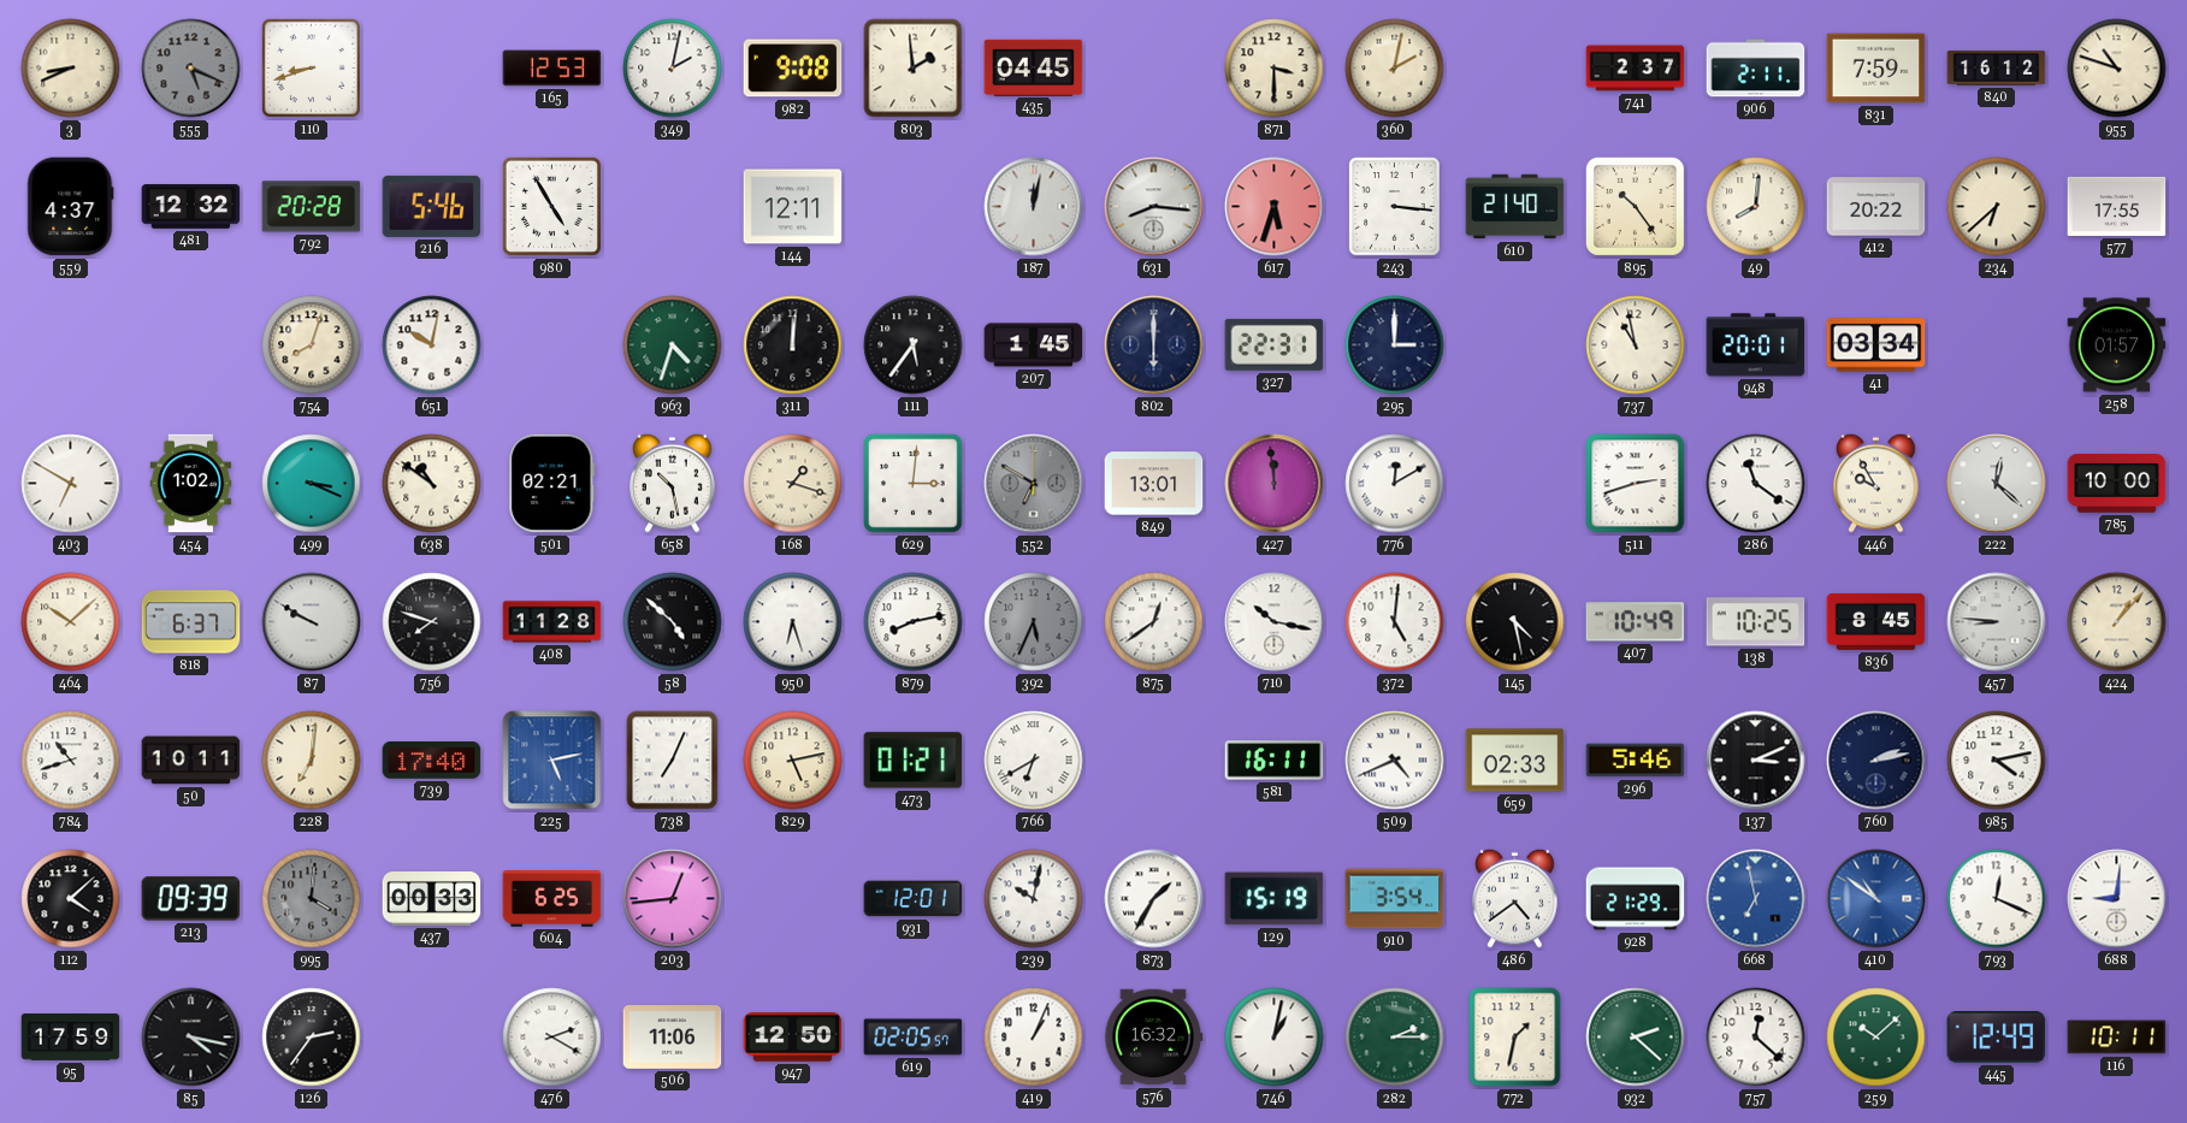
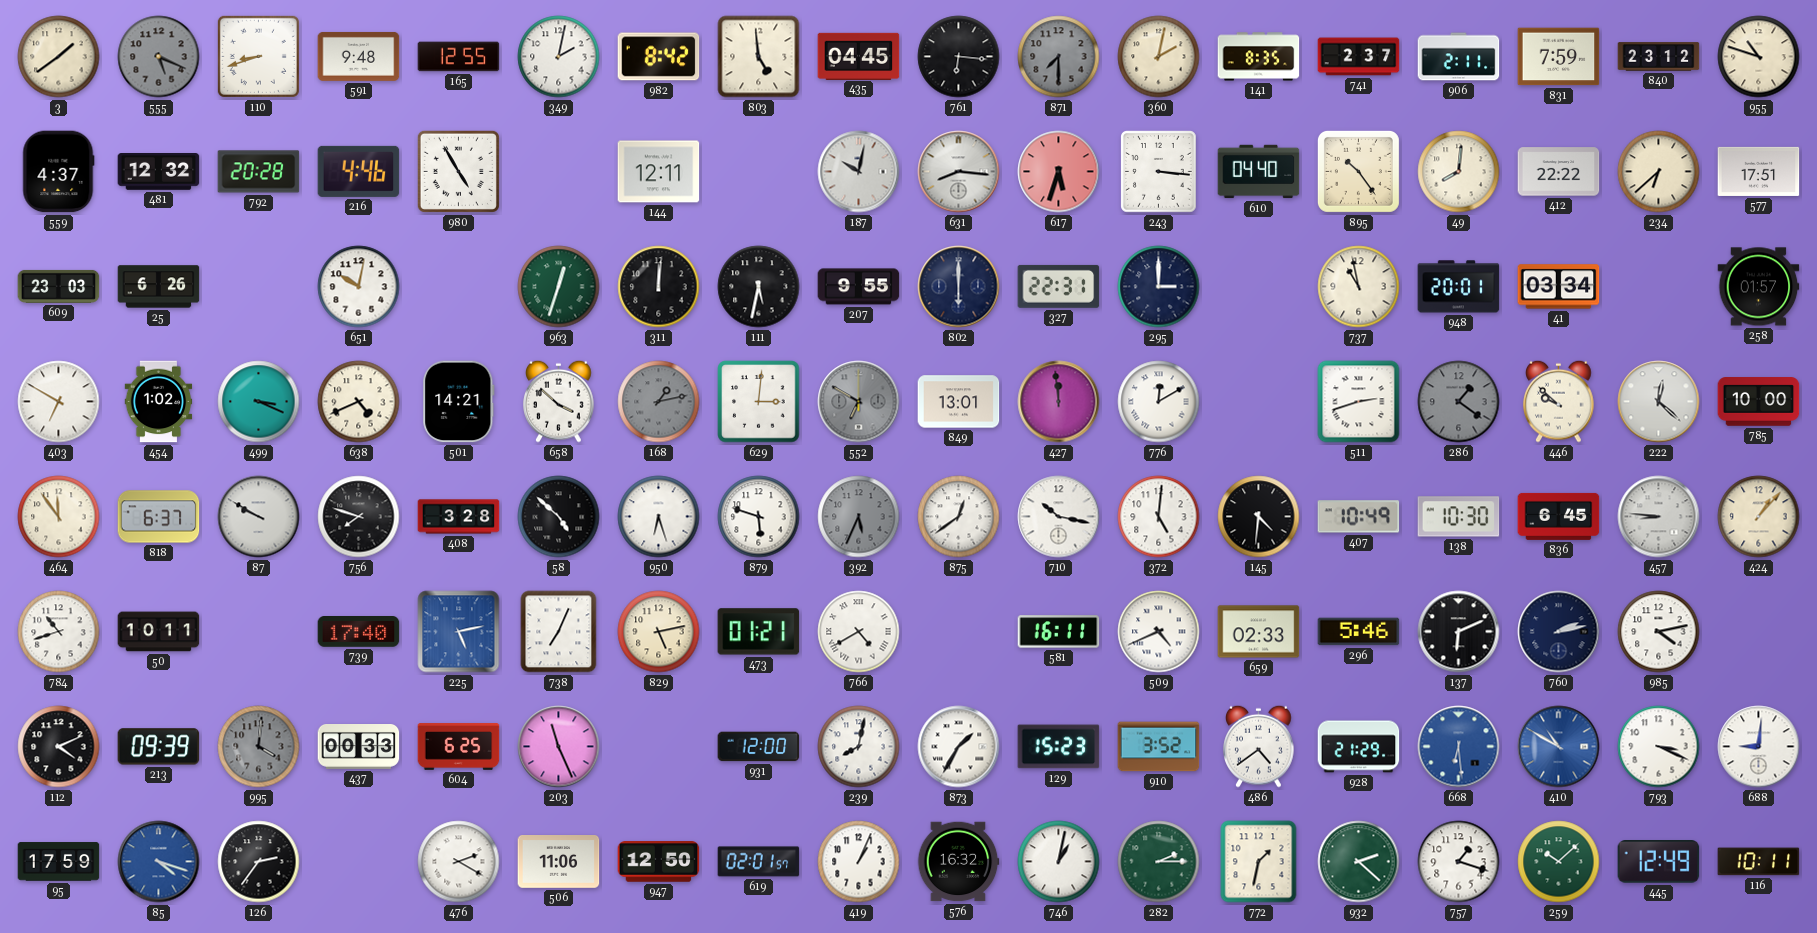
3: 8:41 -> 1:39
591: none -> 9:48
165: 12:53 -> 12:55
982: 9:08 -> 8:42
803: 1:59 -> 4:59
761: none -> 6:16
871: 3:30 -> 7:30
871 dial: cream -> grey
141: none -> 8:35
840: 16:12 -> 23:12
216: 5:46 -> 4:46
187: 12:02 -> 10:02
610: 21:40 -> 04:40
412: 20:22 -> 22:22
577: 17:55 -> 17:51
609: none -> 23:03
25: none -> 6:26
754: 8:03 -> none
963: 4:33 -> 12:33
111: 5:36 -> 5:32
207: 1:45 -> 9:55
638: 10:51 -> 4:41
501: 02:21 -> 14:21
658: 10:28 -> 3:52
168: 1:18 -> 1:13
168 dial: cream -> grey
286: 11:21 -> 1:21
286 dial: white -> grey
446: 9:55 -> 9:52
464: 10:08 -> 11:54
408: 11:28 -> 3:28
879: 8:13 -> 5:48
145: 4:28 -> 4:31
138: 10:25 -> 10:30
836: 8:45 -> 6:45
228: 7:01 -> none
766: 6:40 -> 4:40
137: 3:11 -> 6:11
112: 4:08 -> 4:11
203: 12:44 -> 11:26
931: 12:01 -> 12:00
239: 10:02 -> 8:02
129: 15:19 -> 15:23
910: 3:54 -> 3:52
668: 6:58 -> 6:29
410: 10:51 -> 10:50
793: 12:19 -> 3:19
85: 4:17 -> 4:18
85 dial: black -> blue
619: 02:05 -> 02:01
757: 12:22 -> 1:18
